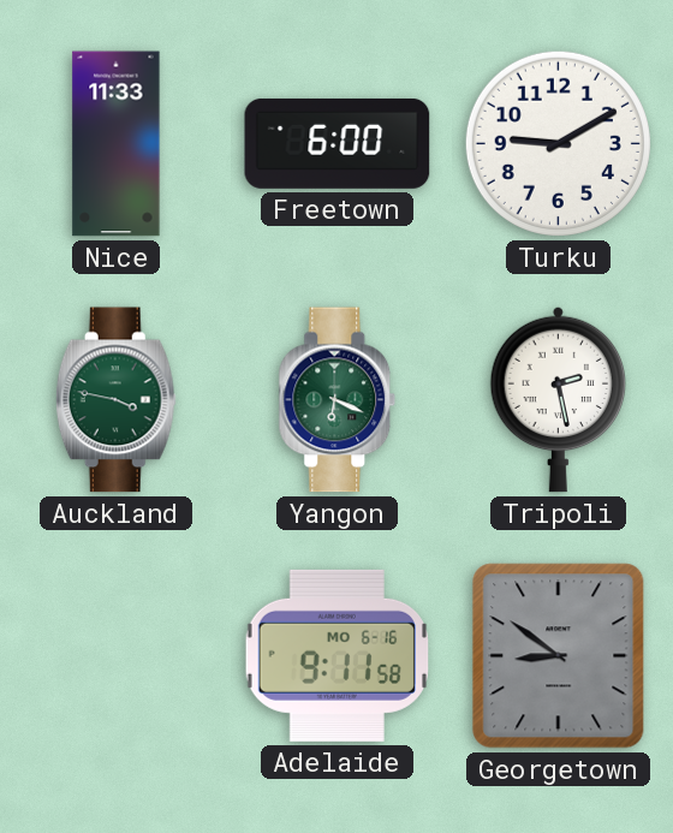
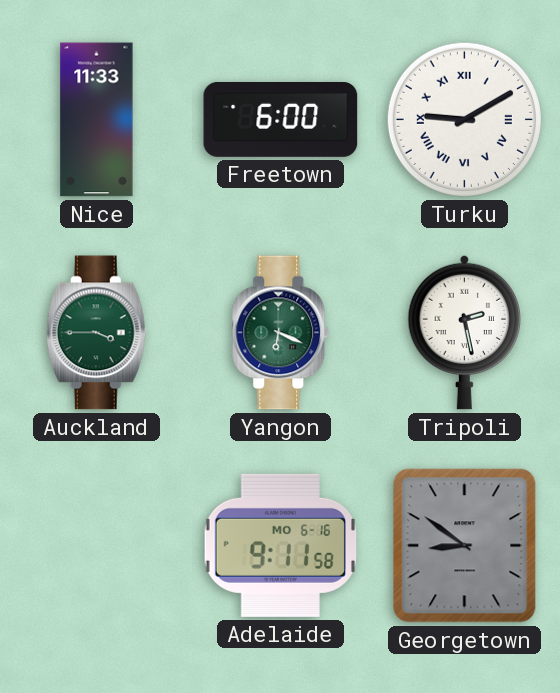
Turku numerals: Arabic -> Roman
Auckland: 3:47 -> 3:45
